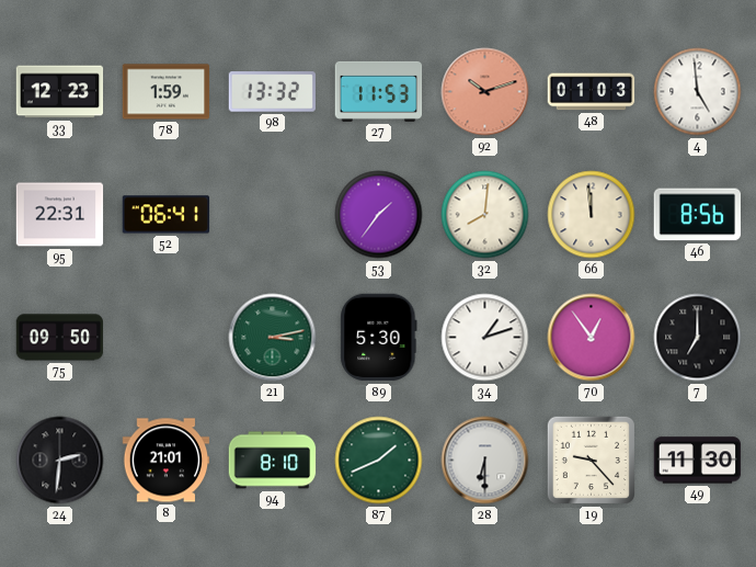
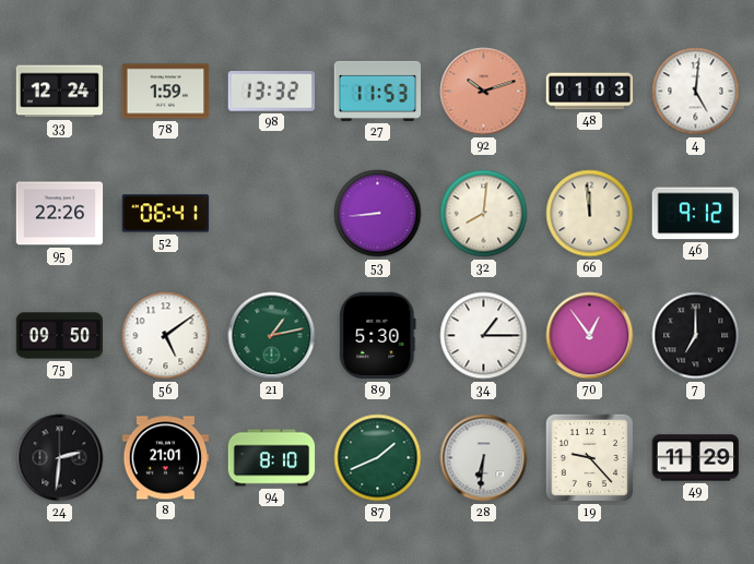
33: 12:23 -> 12:24
4: 4:59 -> 5:01
95: 22:31 -> 22:26
53: 1:36 -> 8:44
46: 8:56 -> 9:12
56: none -> 5:09
21: 3:13 -> 1:13
34: 1:12 -> 1:15
28: 6:30 -> 6:31
49: 11:30 -> 11:29
